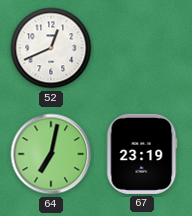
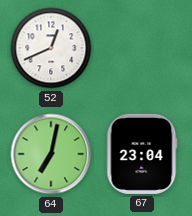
67: 23:19 -> 23:04
